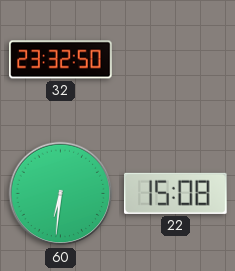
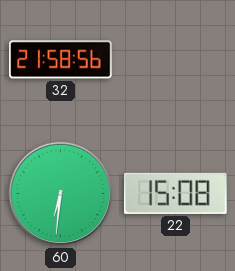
32: 23:32 -> 21:58
